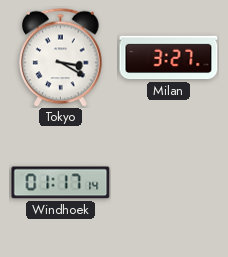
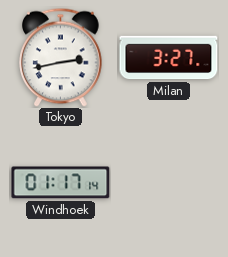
Tokyo: 3:20 -> 2:43
